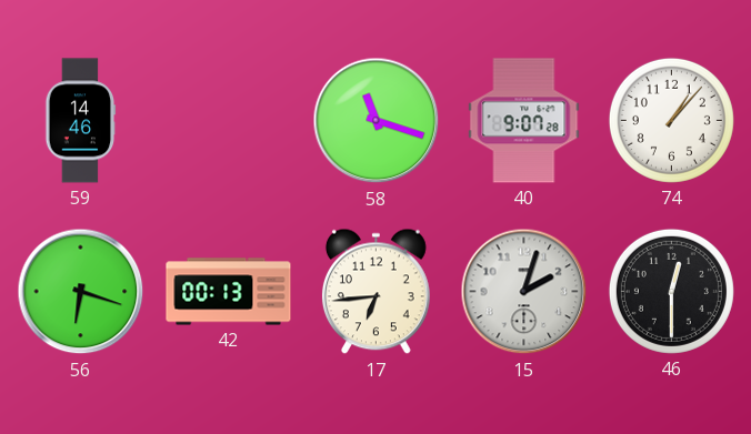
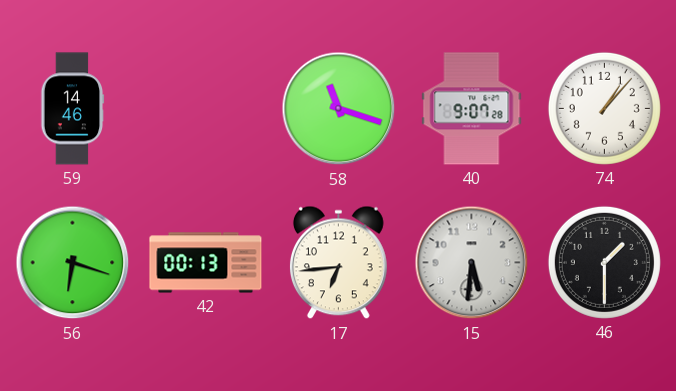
15: 2:03 -> 5:31
46: 12:30 -> 1:30
